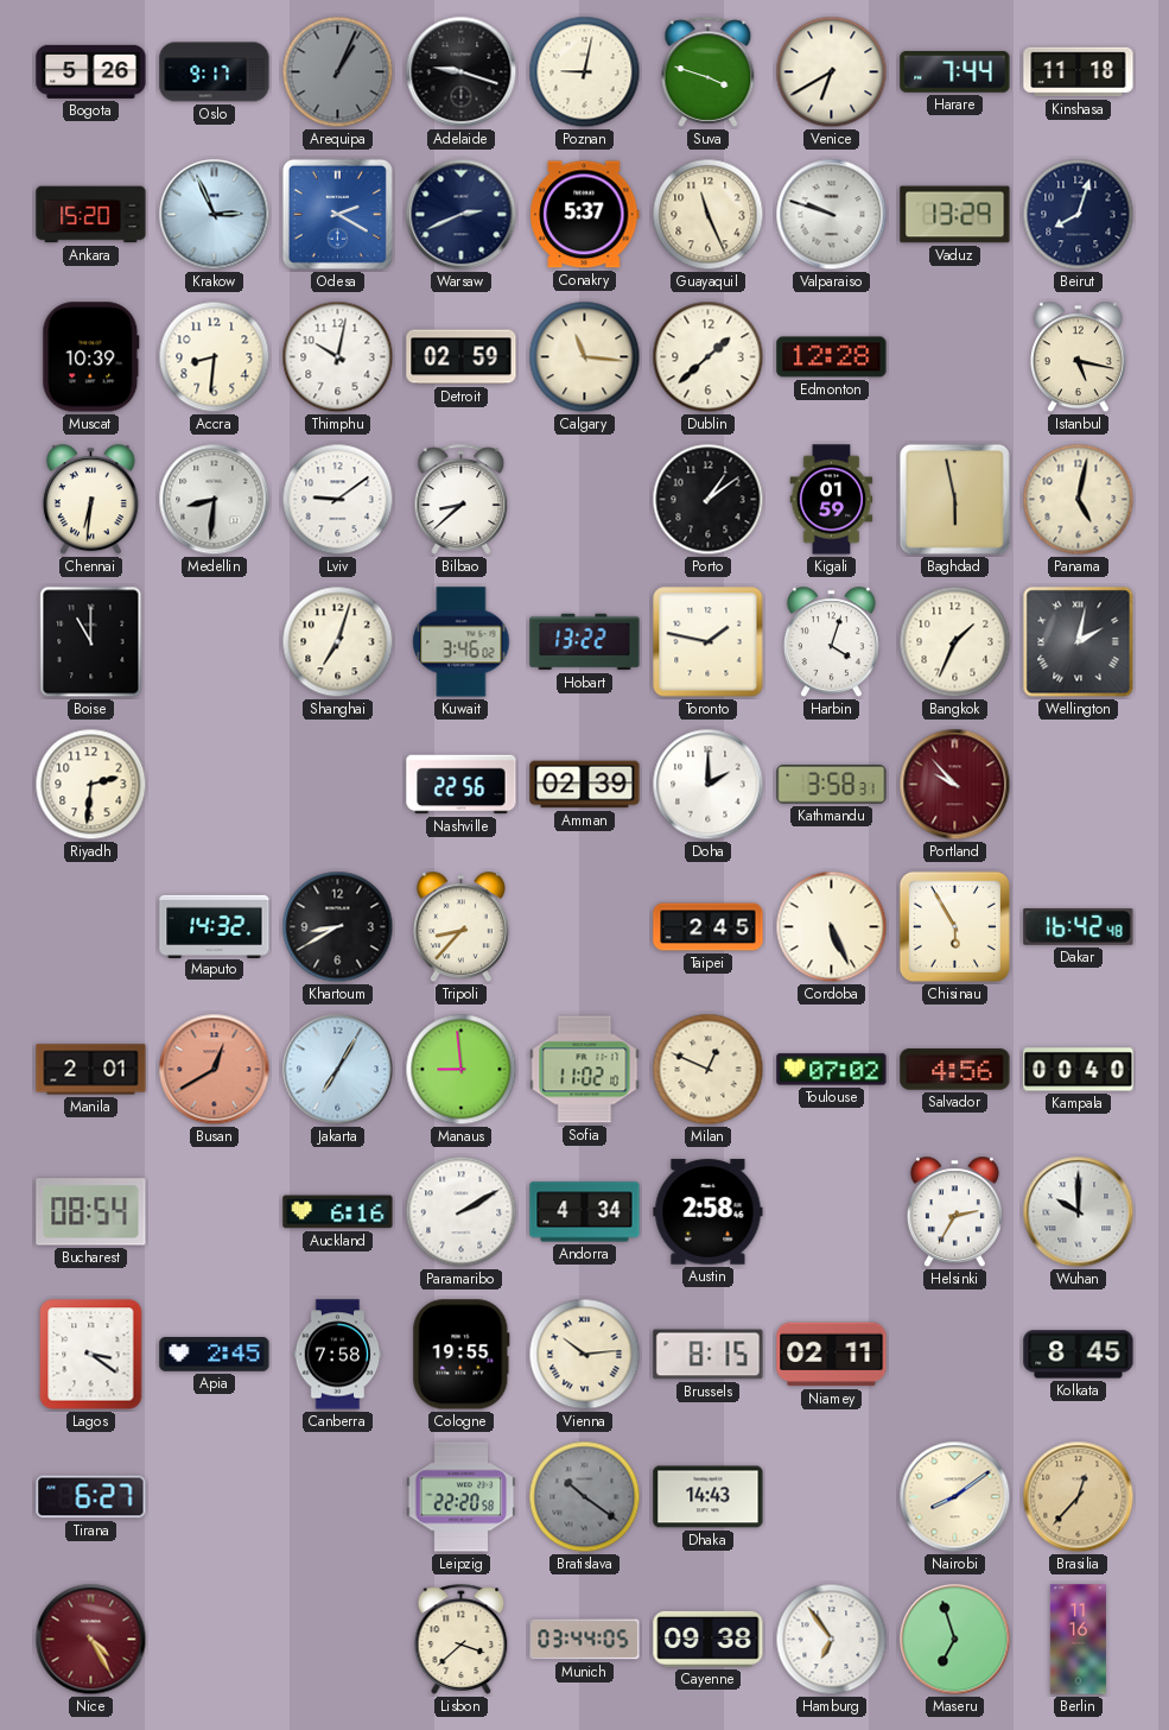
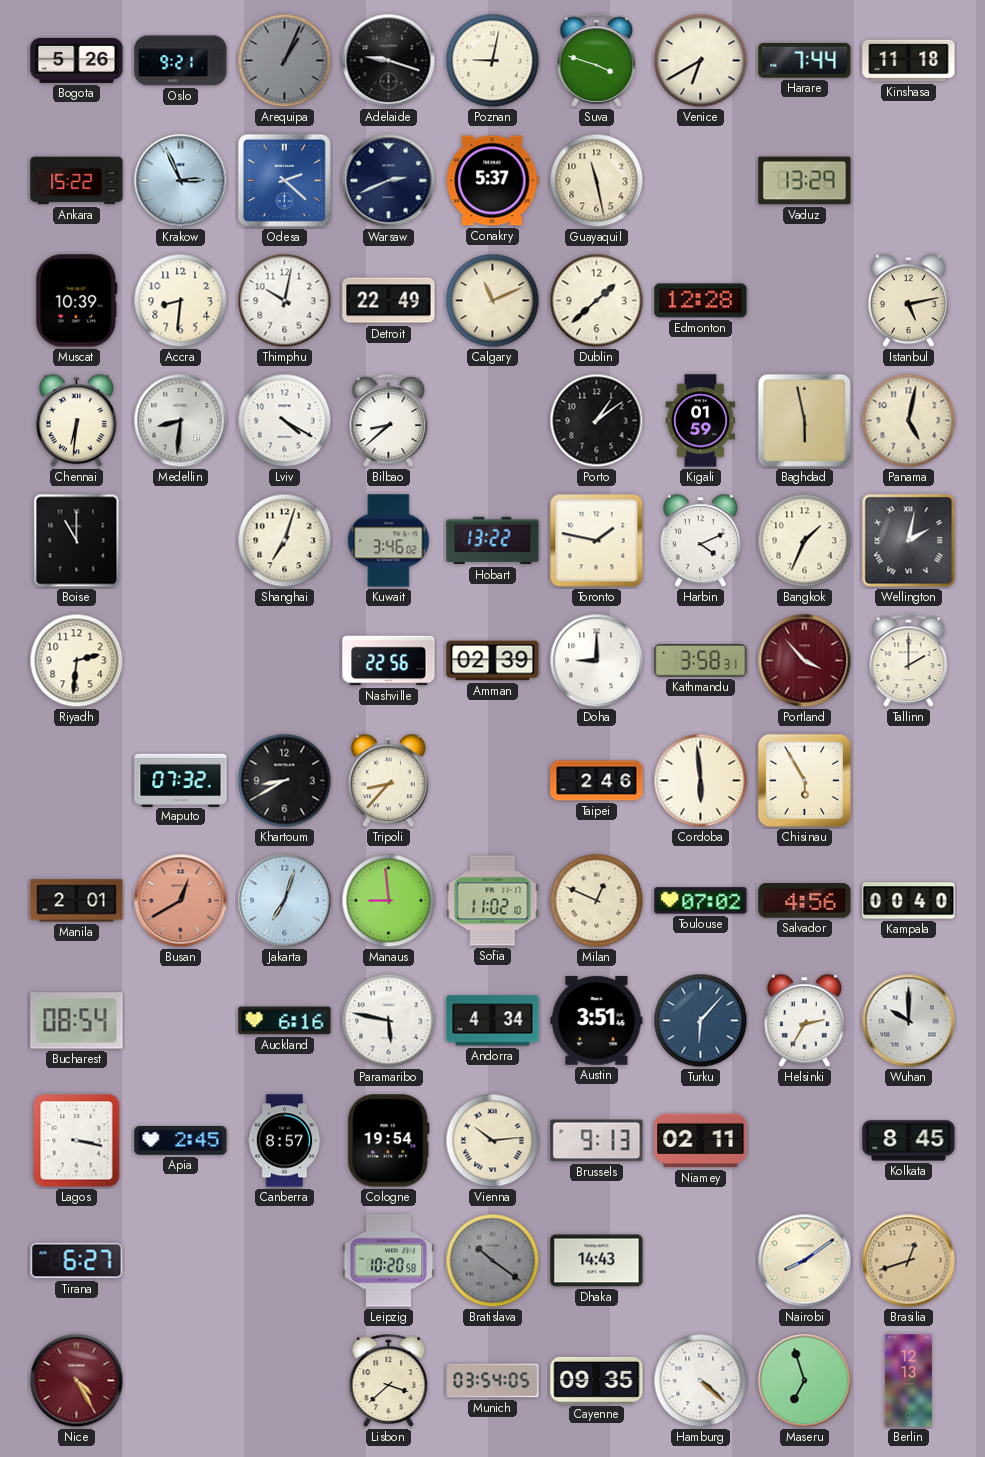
Oslo: 9:17 -> 9:21
Ankara: 15:20 -> 15:22
Odesa: 2:20 -> 2:22
Guayaquil: 11:26 -> 11:28
Valparaiso: 9:48 -> none
Beirut: 8:03 -> none
Detroit: 02:59 -> 22:49
Calgary: 11:16 -> 11:11
Istanbul: 5:17 -> 5:13
Lviv: 9:09 -> 4:20
Harbin: 4:03 -> 4:11
Doha: 2:00 -> 9:00
Portland: 9:53 -> 3:53
Tallinn: none -> 2:00
Maputo: 14:32 -> 07:32
Taipei: 2:45 -> 2:46
Cordoba: 5:26 -> 5:59
Dakar: 16:42 -> none
Jakarta: 7:05 -> 7:03
Paramaribo: 2:10 -> 5:47
Austin: 2:58 -> 3:51
Turku: none -> 6:07
Lagos: 3:21 -> 3:17
Canberra: 7:58 -> 8:57
Cologne: 19:55 -> 19:54
Brussels: 8:15 -> 9:13
Leipzig: 22:20 -> 10:20
Brasilia: 12:37 -> 12:42
Munich: 03:44 -> 03:54
Cayenne: 09:38 -> 09:35
Hamburg: 6:54 -> 4:22
Berlin: 11:16 -> 12:13
